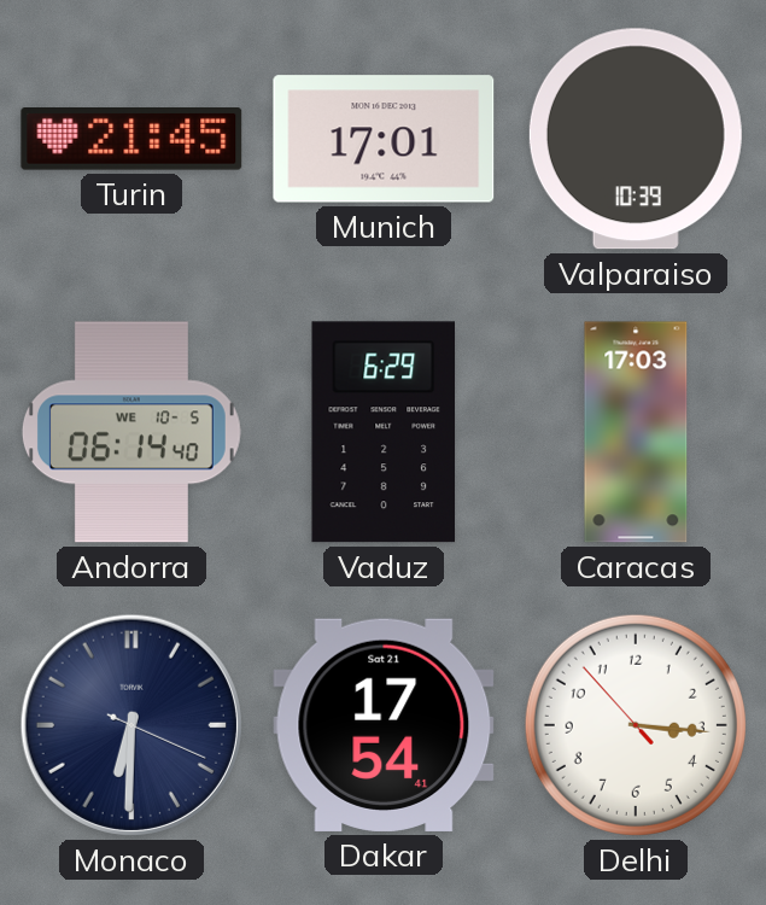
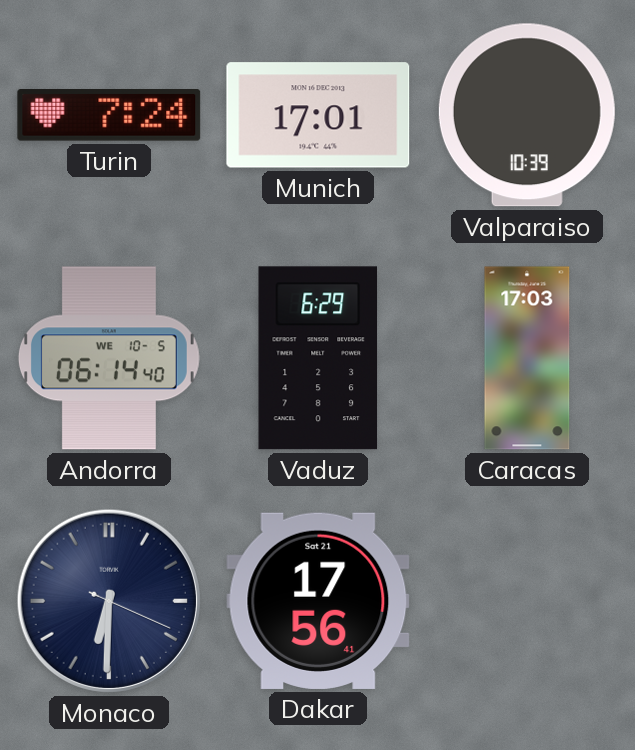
Turin: 21:45 -> 7:24
Dakar: 17:54 -> 17:56
Delhi: 3:15 -> none
